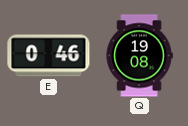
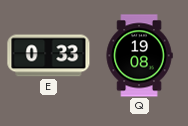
E: 0:46 -> 0:33
